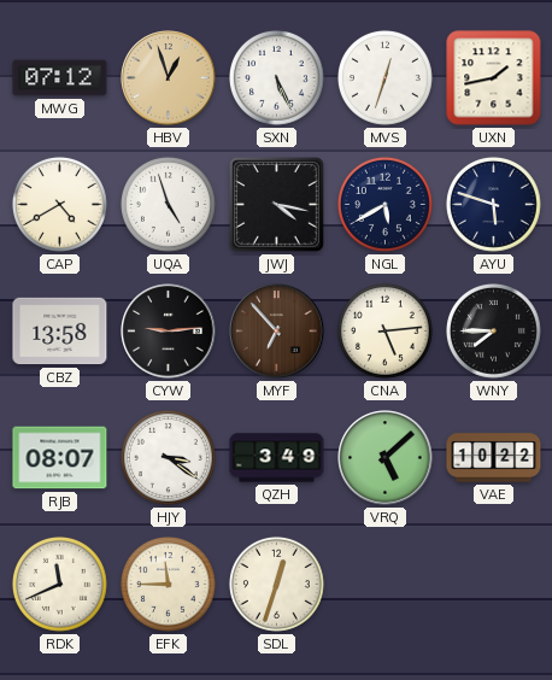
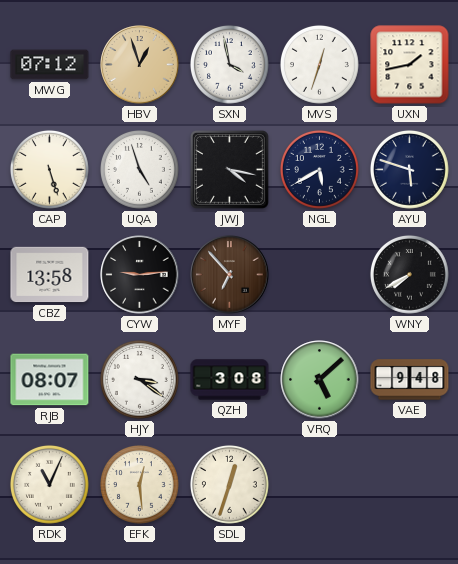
SXN: 5:26 -> 3:58
CAP: 4:40 -> 5:27
CNA: 5:14 -> none
WNY: 7:45 -> 7:40
QZH: 3:49 -> 3:08
VAE: 10:22 -> 9:48
RDK: 11:41 -> 11:04
EFK: 11:45 -> 12:29
